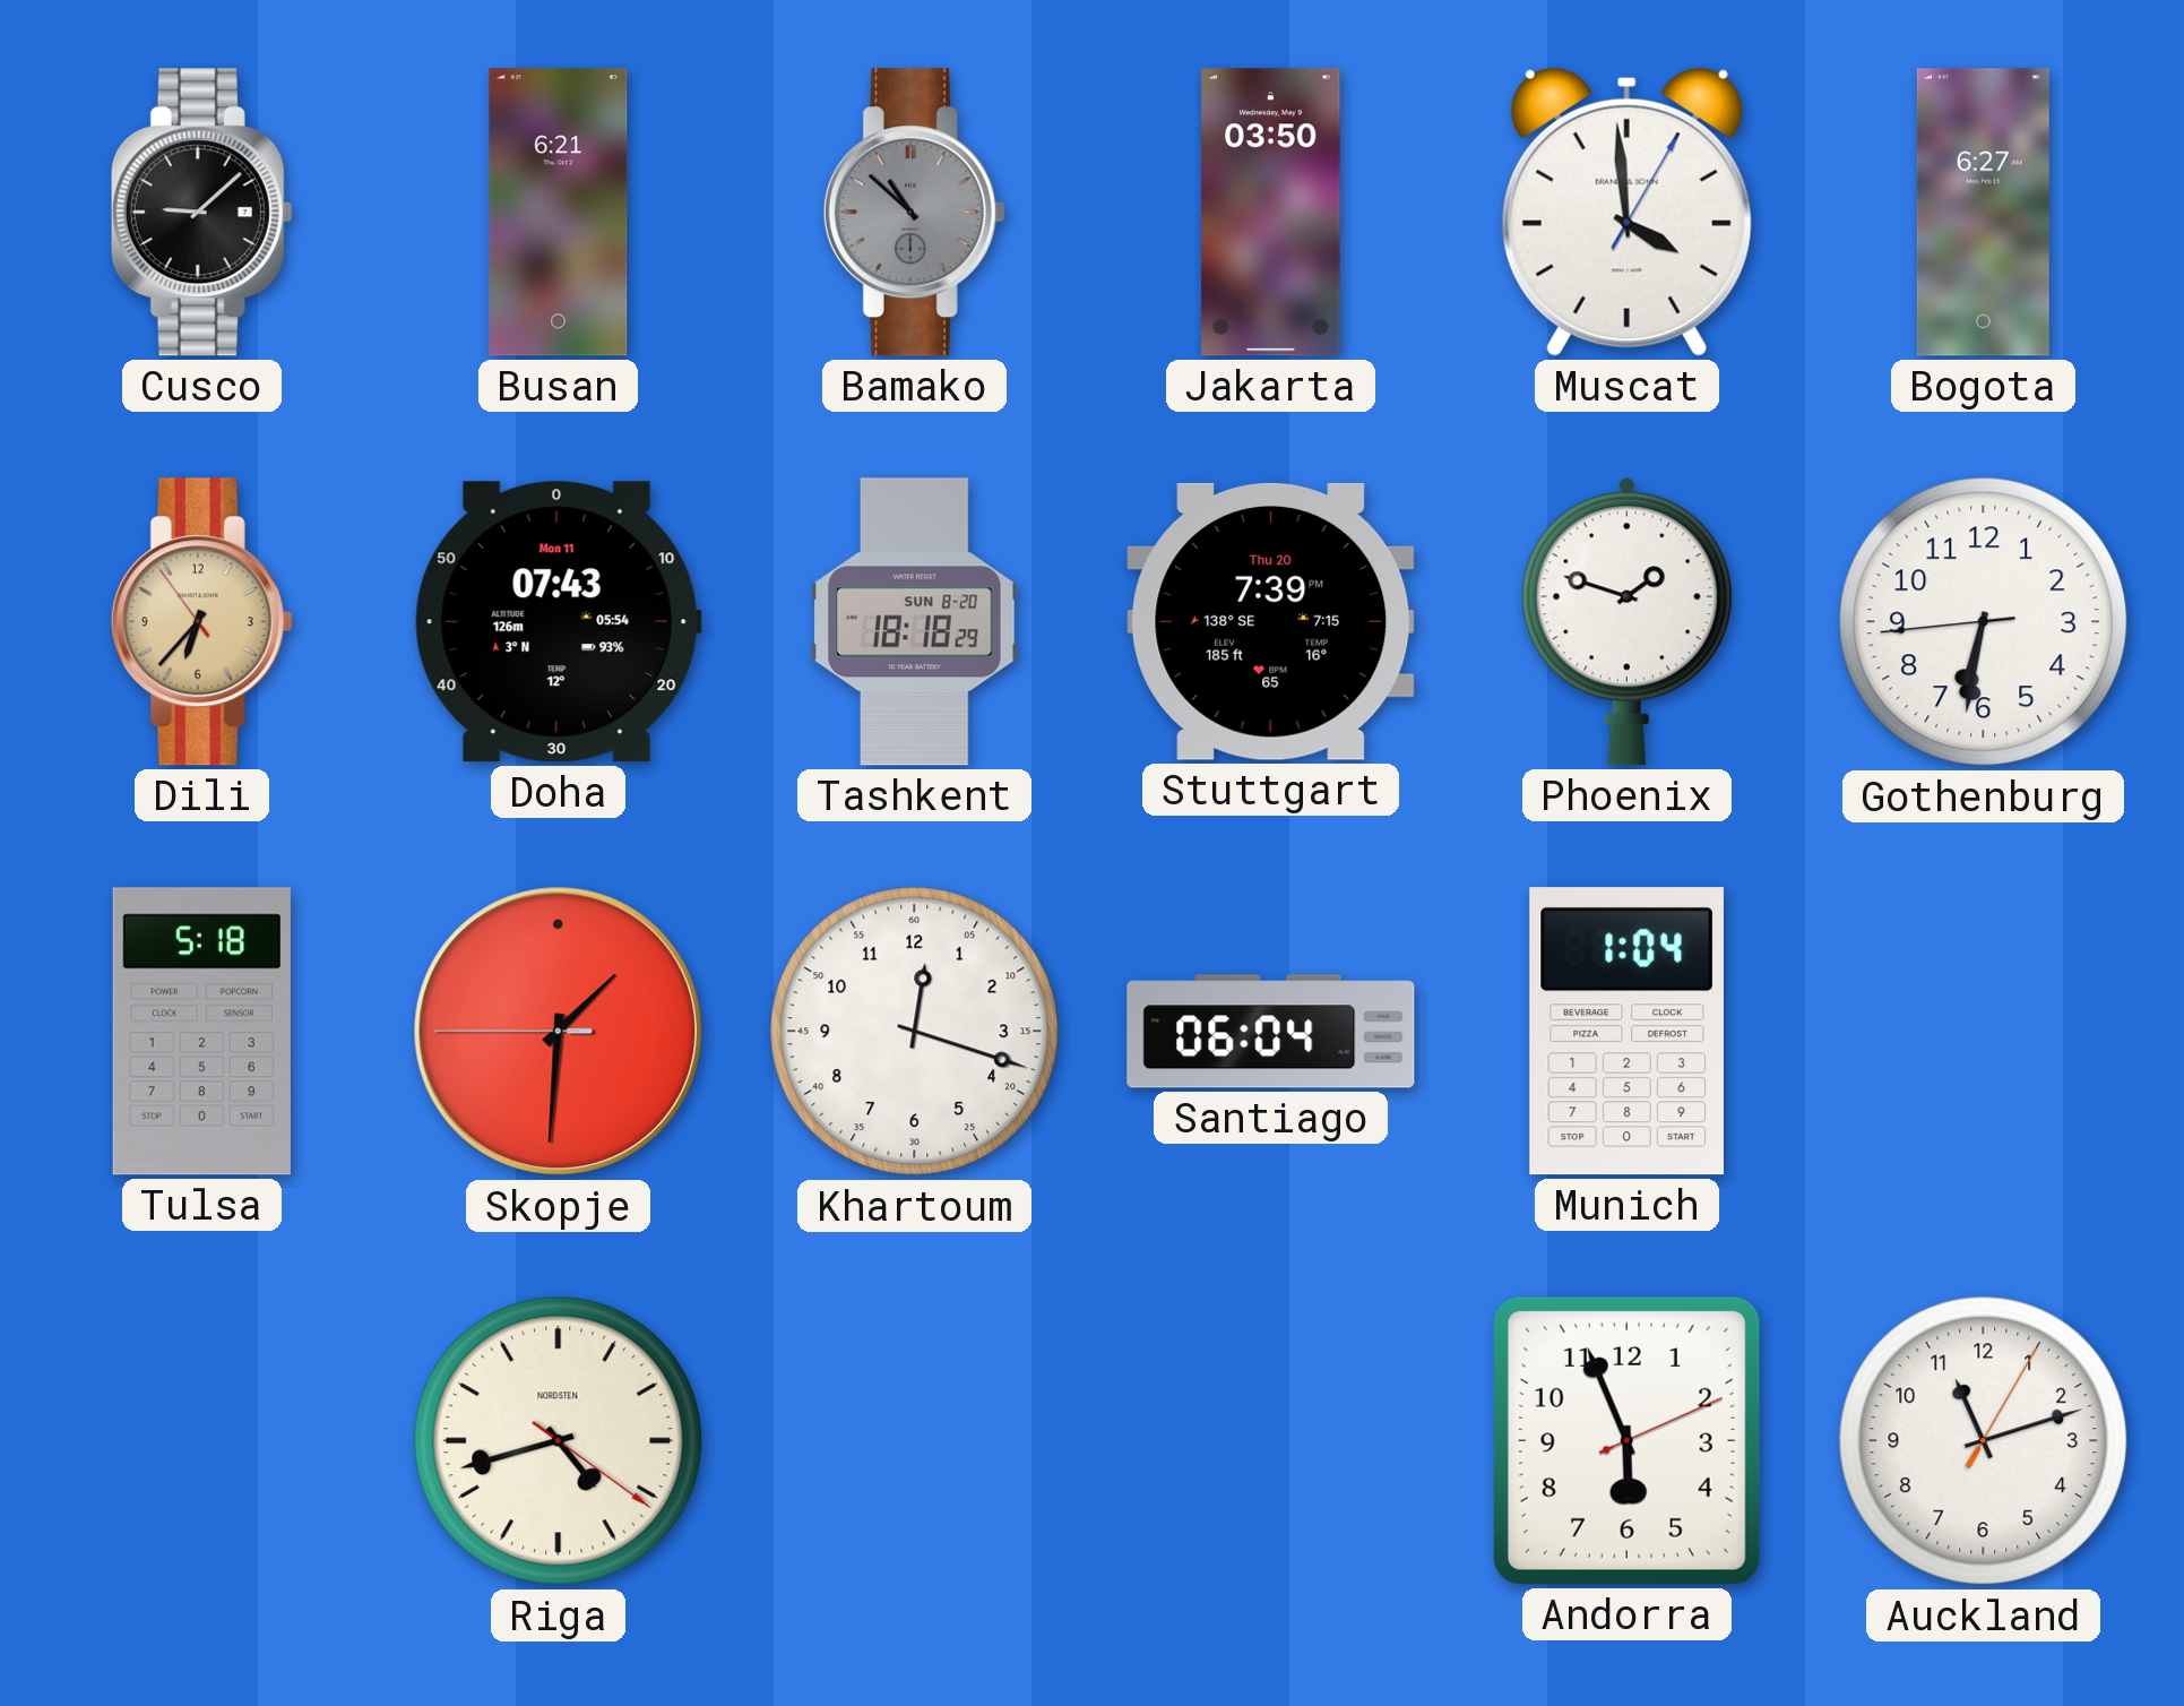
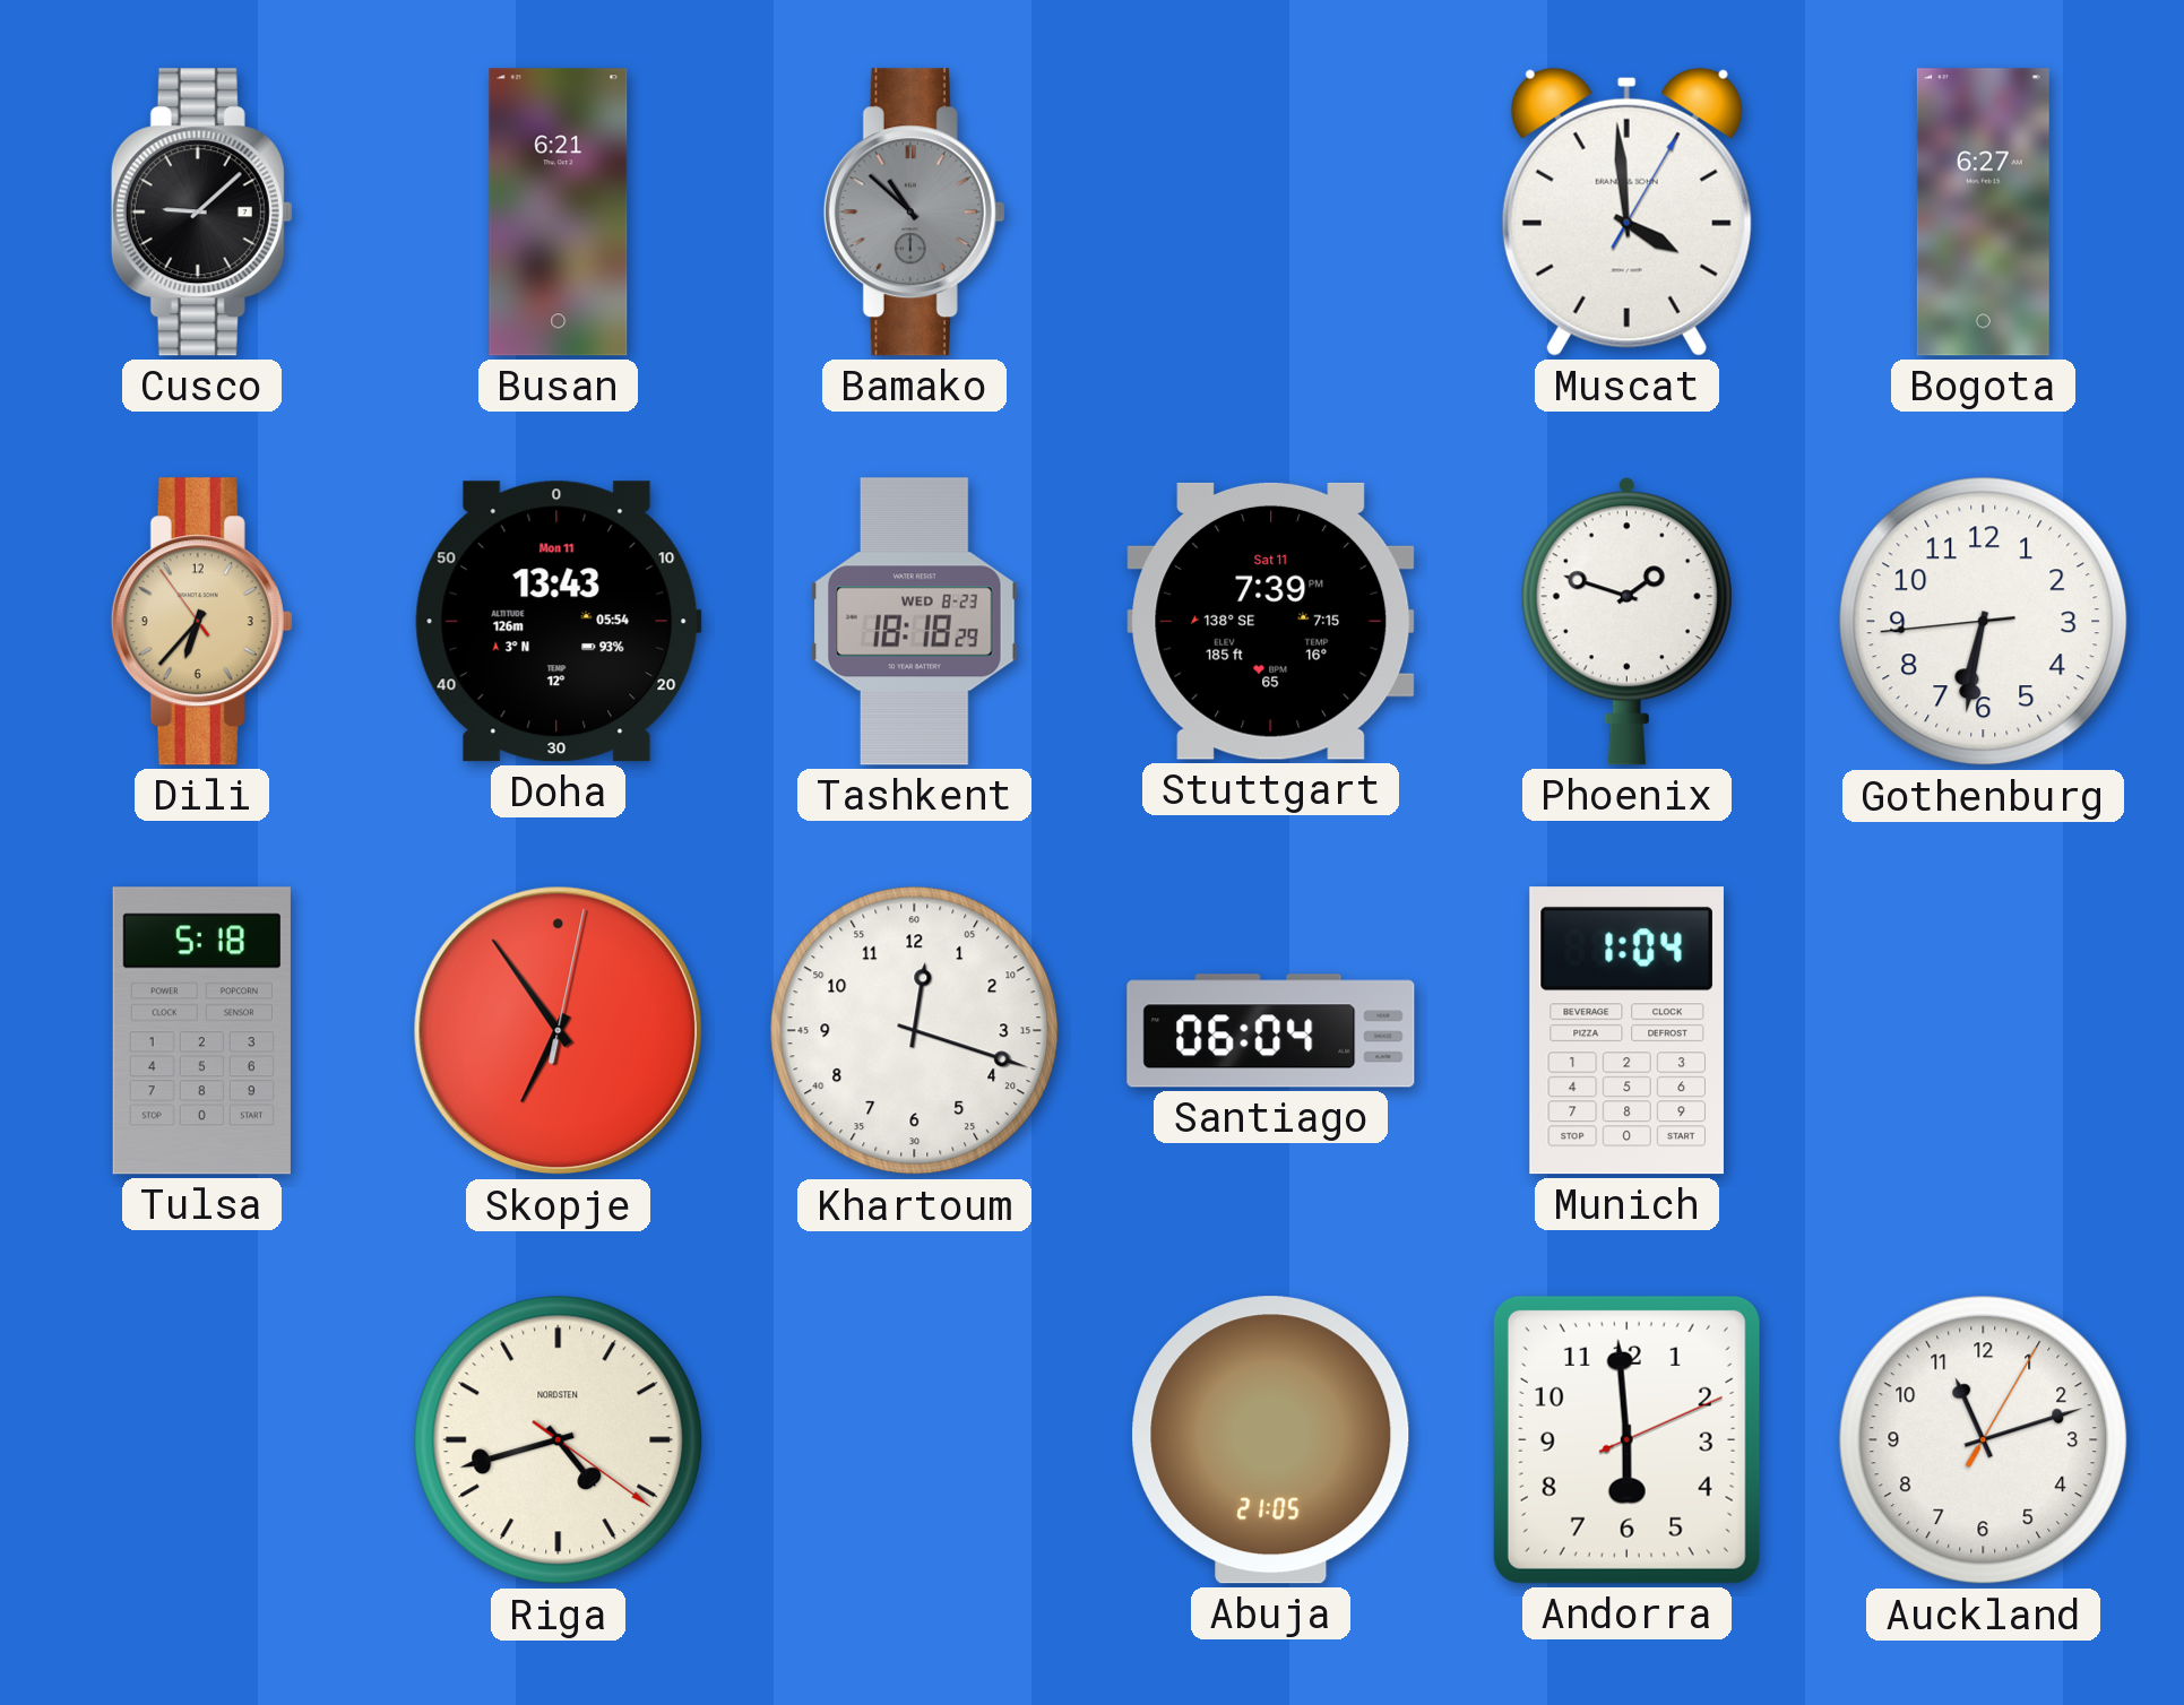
Jakarta: 03:50 -> none
Doha: 07:43 -> 13:43
Tashkent date: SUN 8-20 -> WED 8-23
Stuttgart date: Thu 20 -> Sat 11
Skopje: 1:30 -> 6:54
Abuja: none -> 21:05
Andorra: 5:56 -> 5:59
